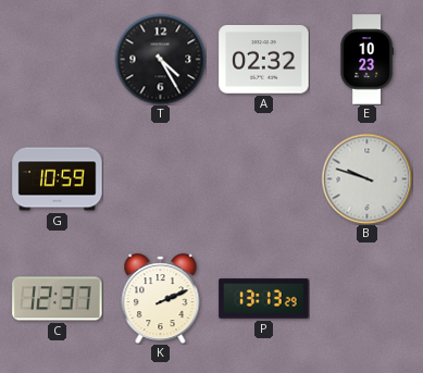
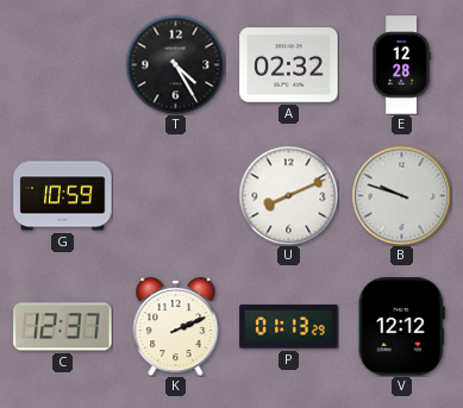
E: 10:23 -> 12:28
U: none -> 8:11
P: 13:13 -> 01:13
V: none -> 12:12
